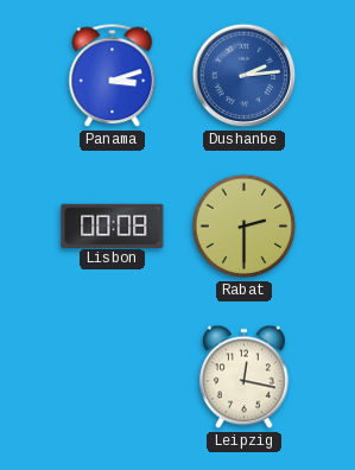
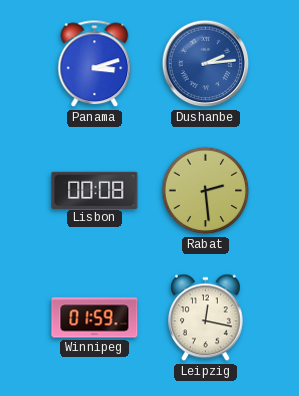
Rabat: 2:30 -> 2:29
Winnipeg: none -> 01:59
